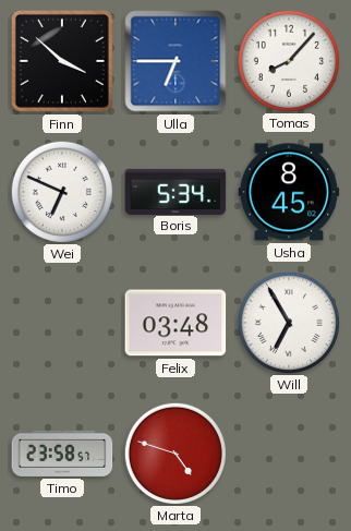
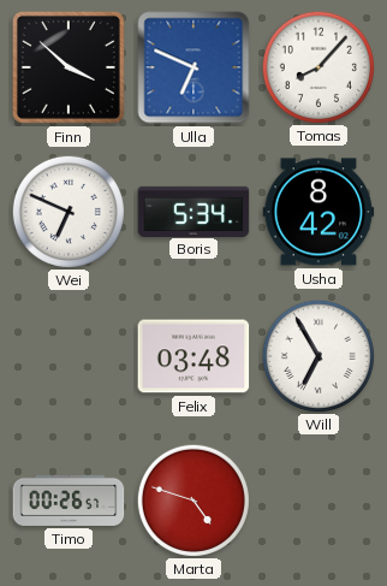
Ulla: 6:45 -> 6:49
Usha: 8:45 -> 8:42
Timo: 23:58 -> 00:26
